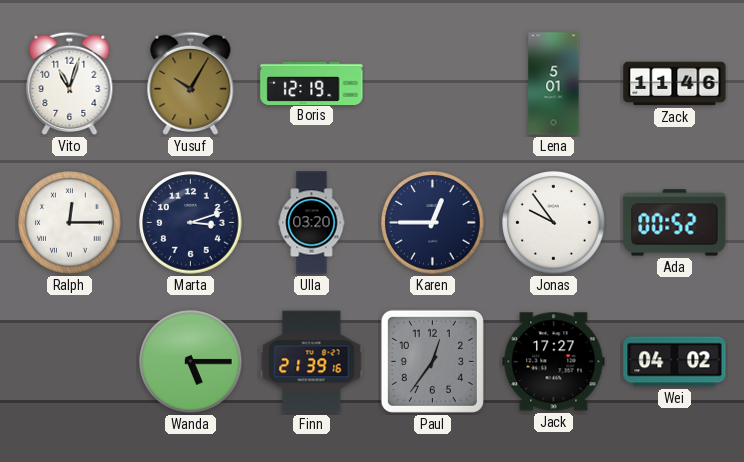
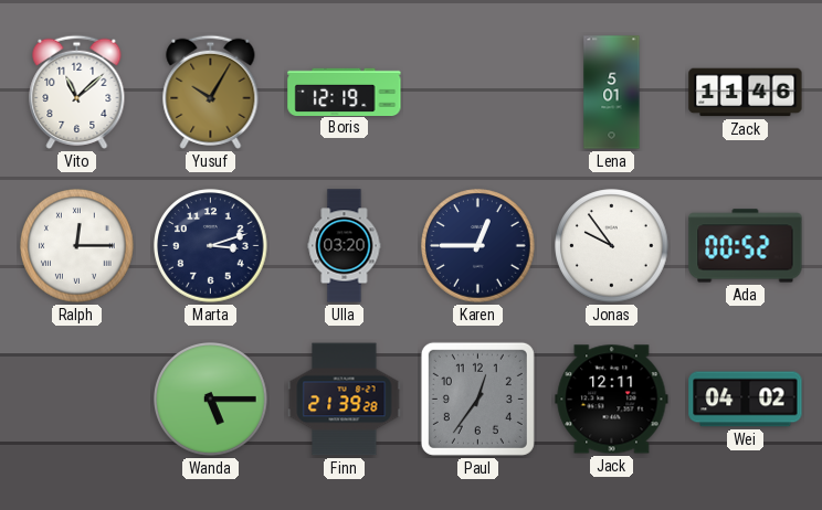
Vito: 11:03 -> 11:08
Finn: 21:39:16 -> 21:39:28
Jack: 17:27 -> 12:11
